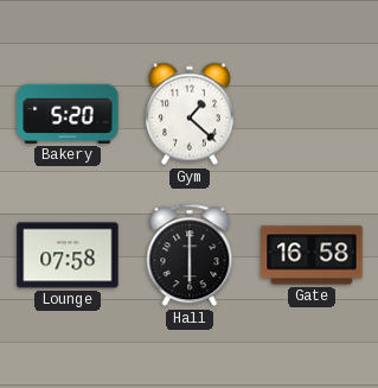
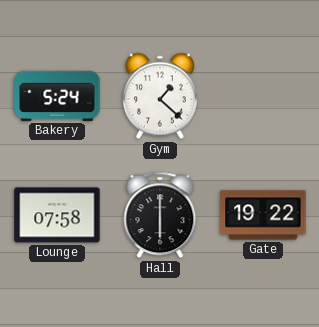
Bakery: 5:20 -> 5:24
Gate: 16:58 -> 19:22
